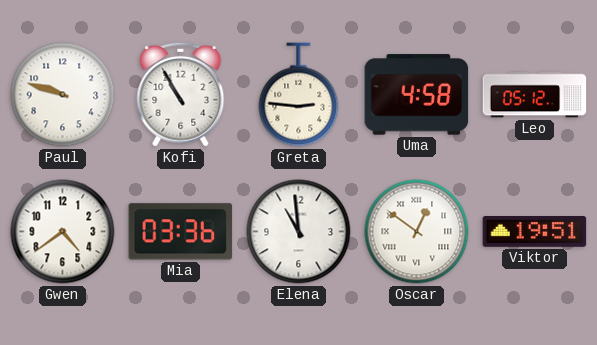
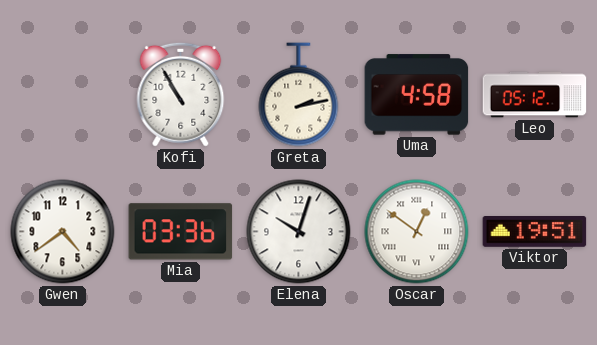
Paul: 9:48 -> none
Greta: 2:46 -> 2:13
Elena: 10:59 -> 10:03
